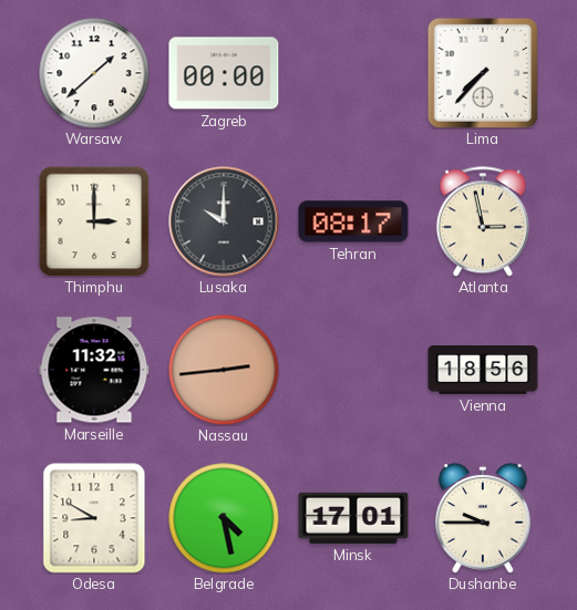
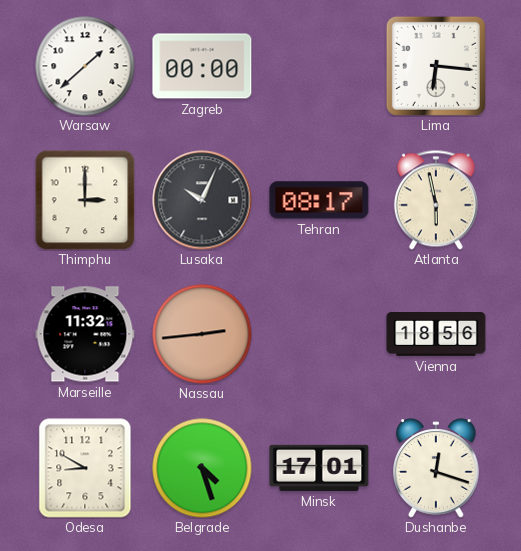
Lima: 7:37 -> 6:16
Lusaka: 10:00 -> 10:04
Atlanta: 2:58 -> 5:58
Belgrade: 4:28 -> 4:27
Dushanbe: 9:45 -> 12:18
